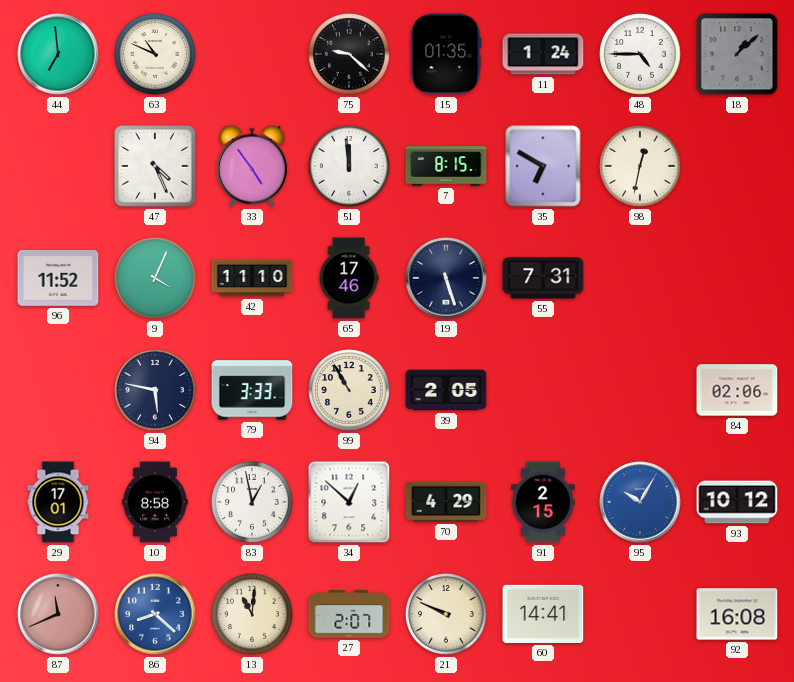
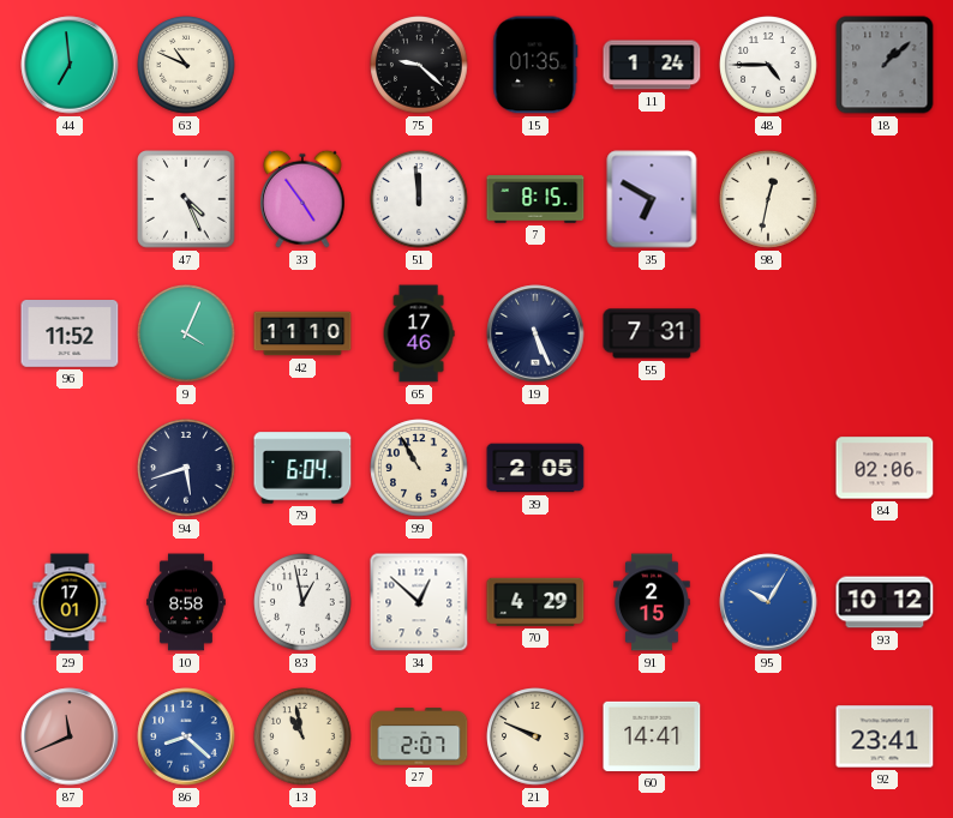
19: 5:27 -> 5:26
94: 5:47 -> 5:42
79: 3:33 -> 6:04
13: 11:01 -> 10:58
92: 16:08 -> 23:41
